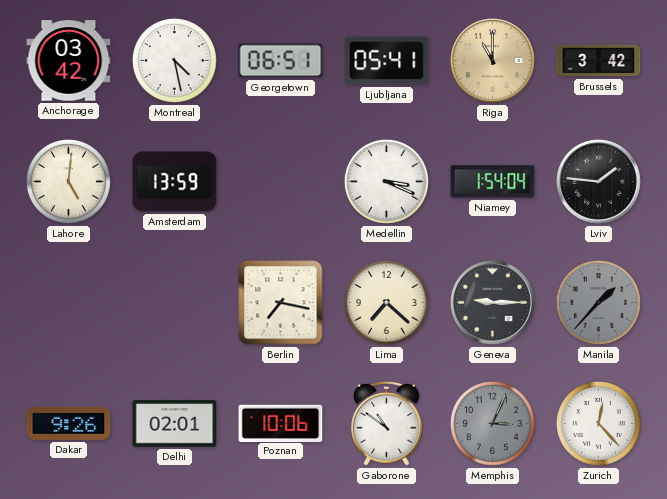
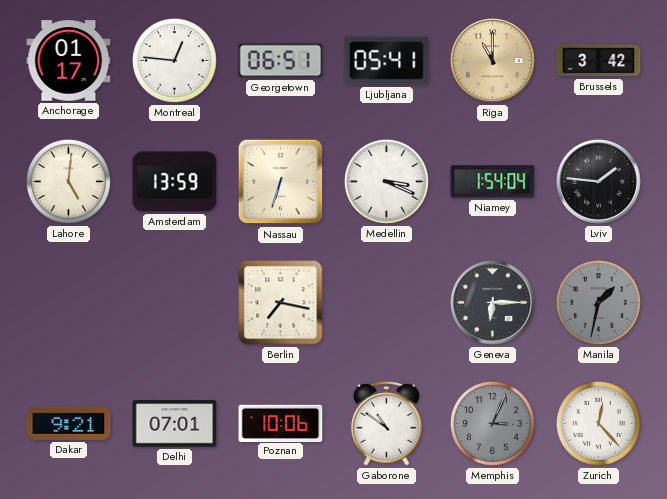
Anchorage: 03:42 -> 01:17
Montreal: 4:28 -> 12:46
Nassau: none -> 6:33
Lima: 7:22 -> none
Geneva: 9:15 -> 6:15
Manila: 1:37 -> 1:32
Dakar: 9:26 -> 9:21
Delhi: 02:01 -> 07:01
